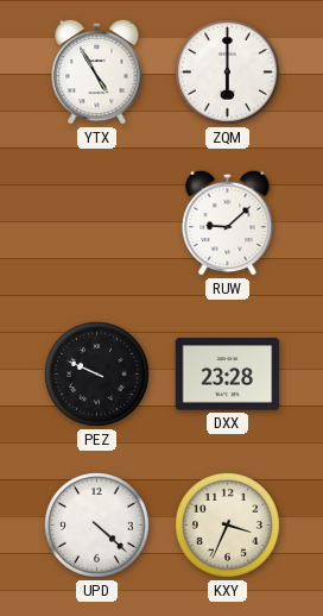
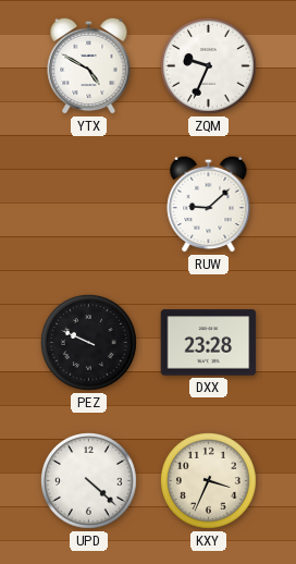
YTX: 4:55 -> 4:50
ZQM: 6:00 -> 9:34
